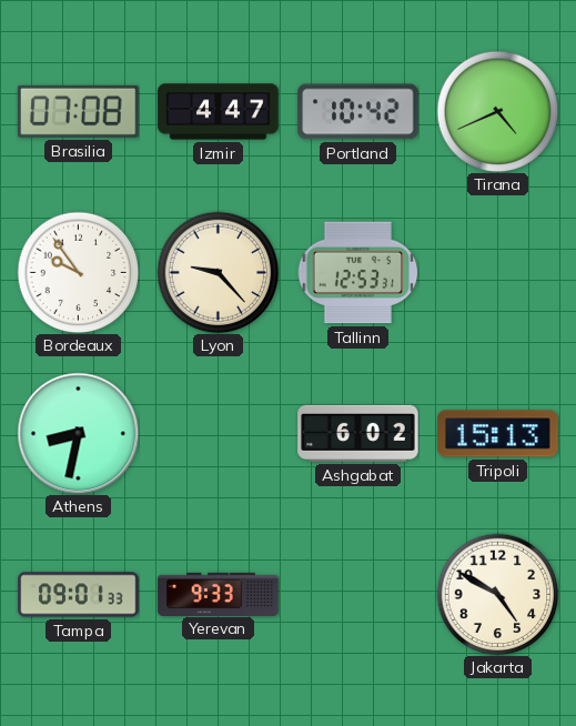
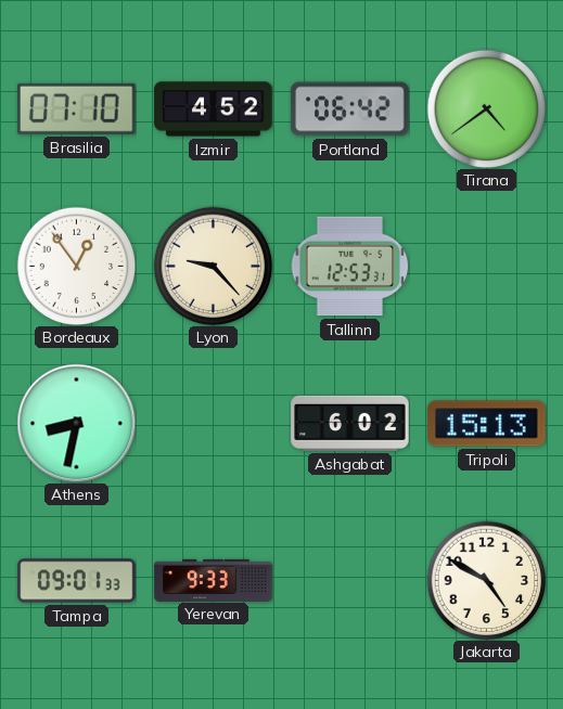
Brasilia: 07:08 -> 07:10
Izmir: 4:47 -> 4:52
Portland: 10:42 -> 06:42
Tirana: 4:41 -> 4:39
Bordeaux: 9:54 -> 12:54
